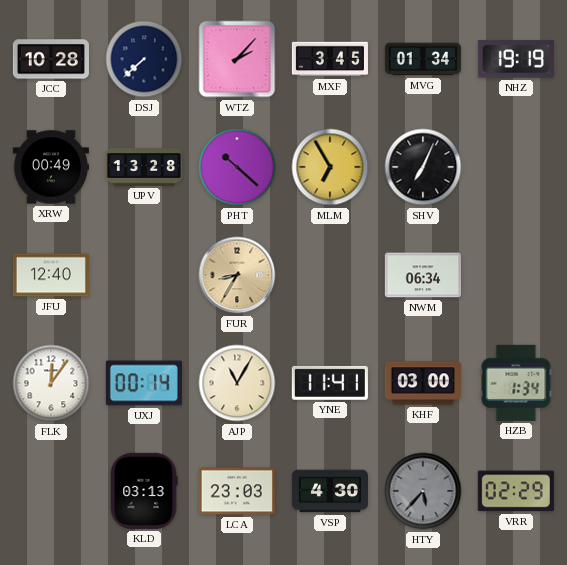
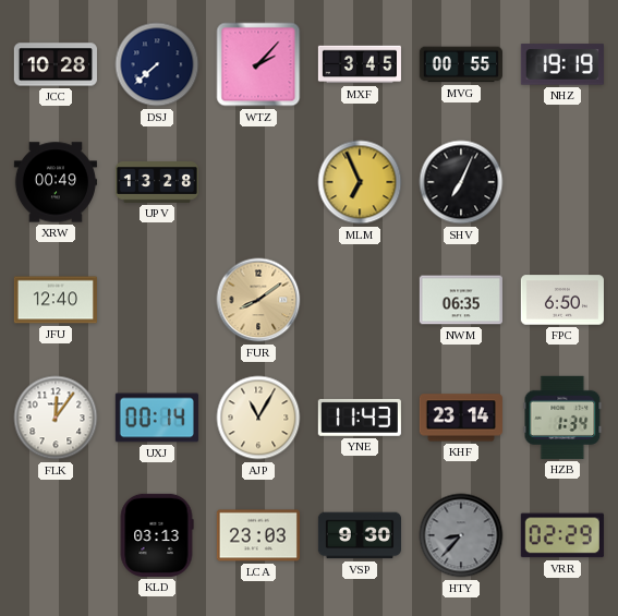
MVG: 01:34 -> 00:55
PHT: 10:22 -> none
MLM: 6:55 -> 6:56
FUR: 8:35 -> 8:09
NWM: 06:34 -> 06:35
FPC: none -> 6:50
YNE: 11:41 -> 11:43
KHF: 03:00 -> 23:14
VSP: 4:30 -> 9:30
HTY: 5:37 -> 8:37
